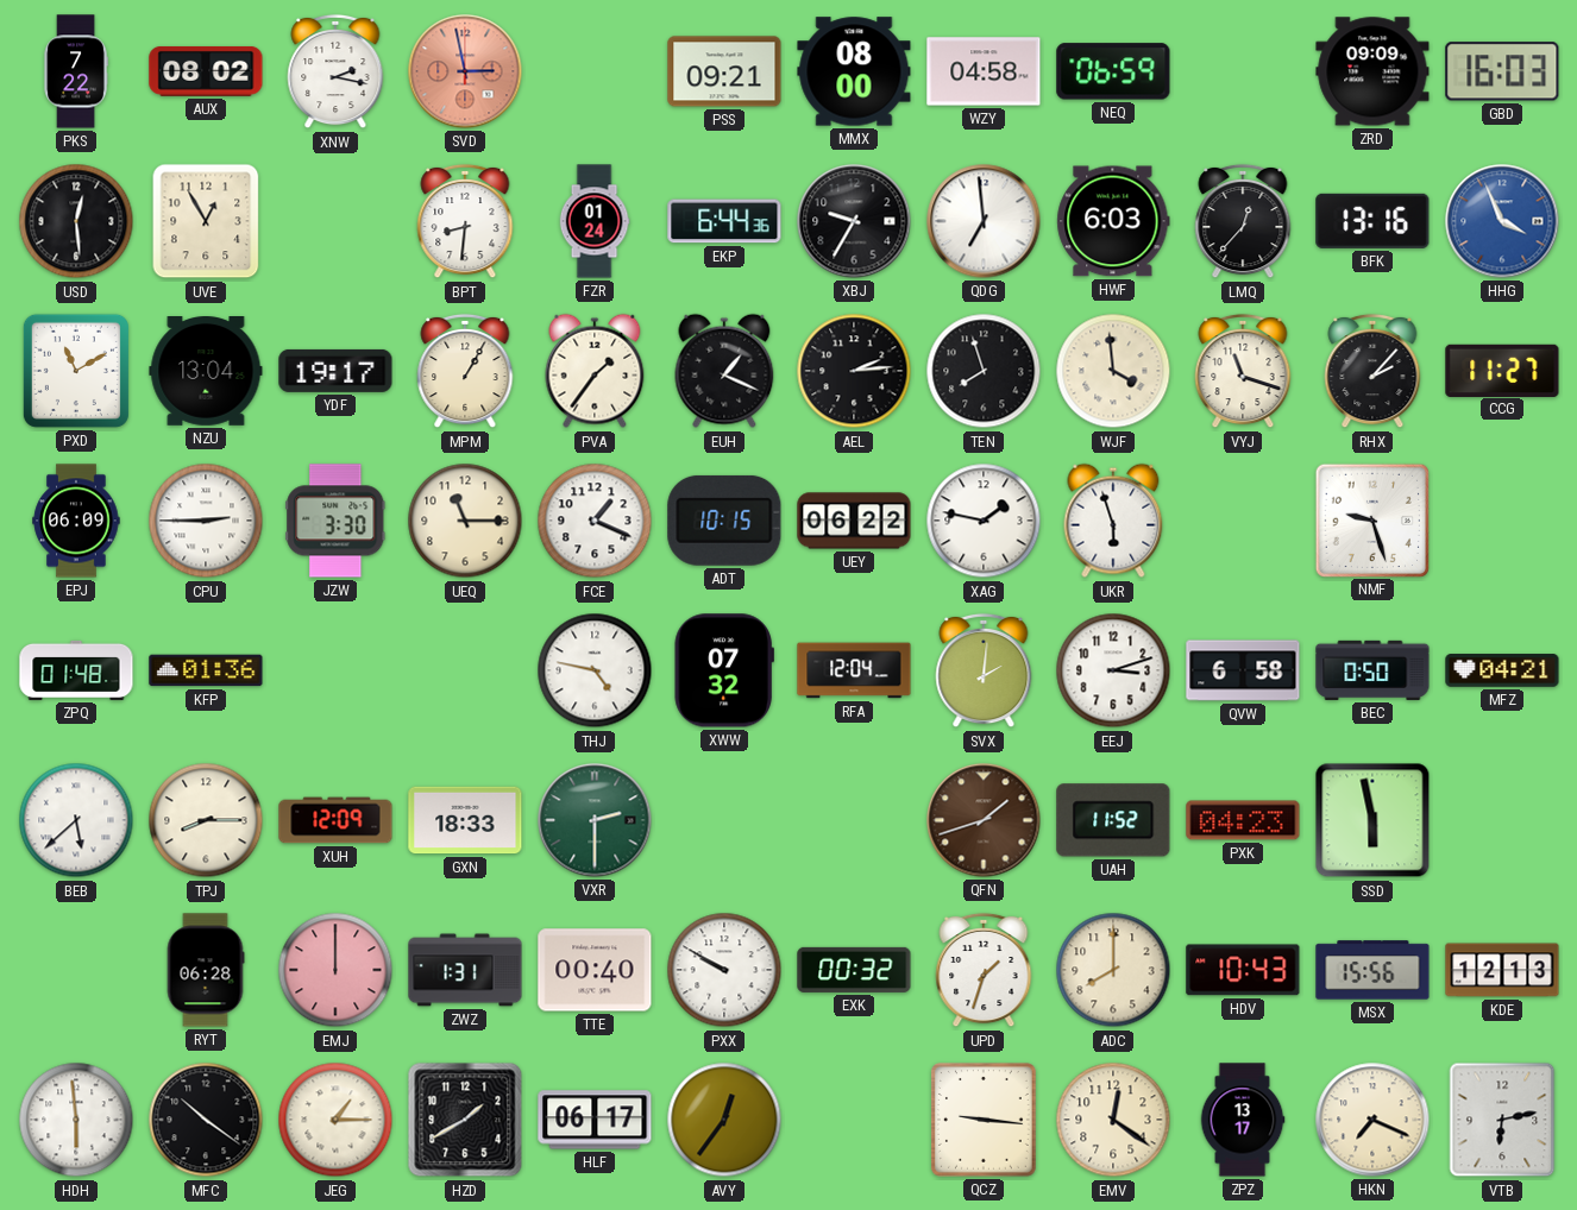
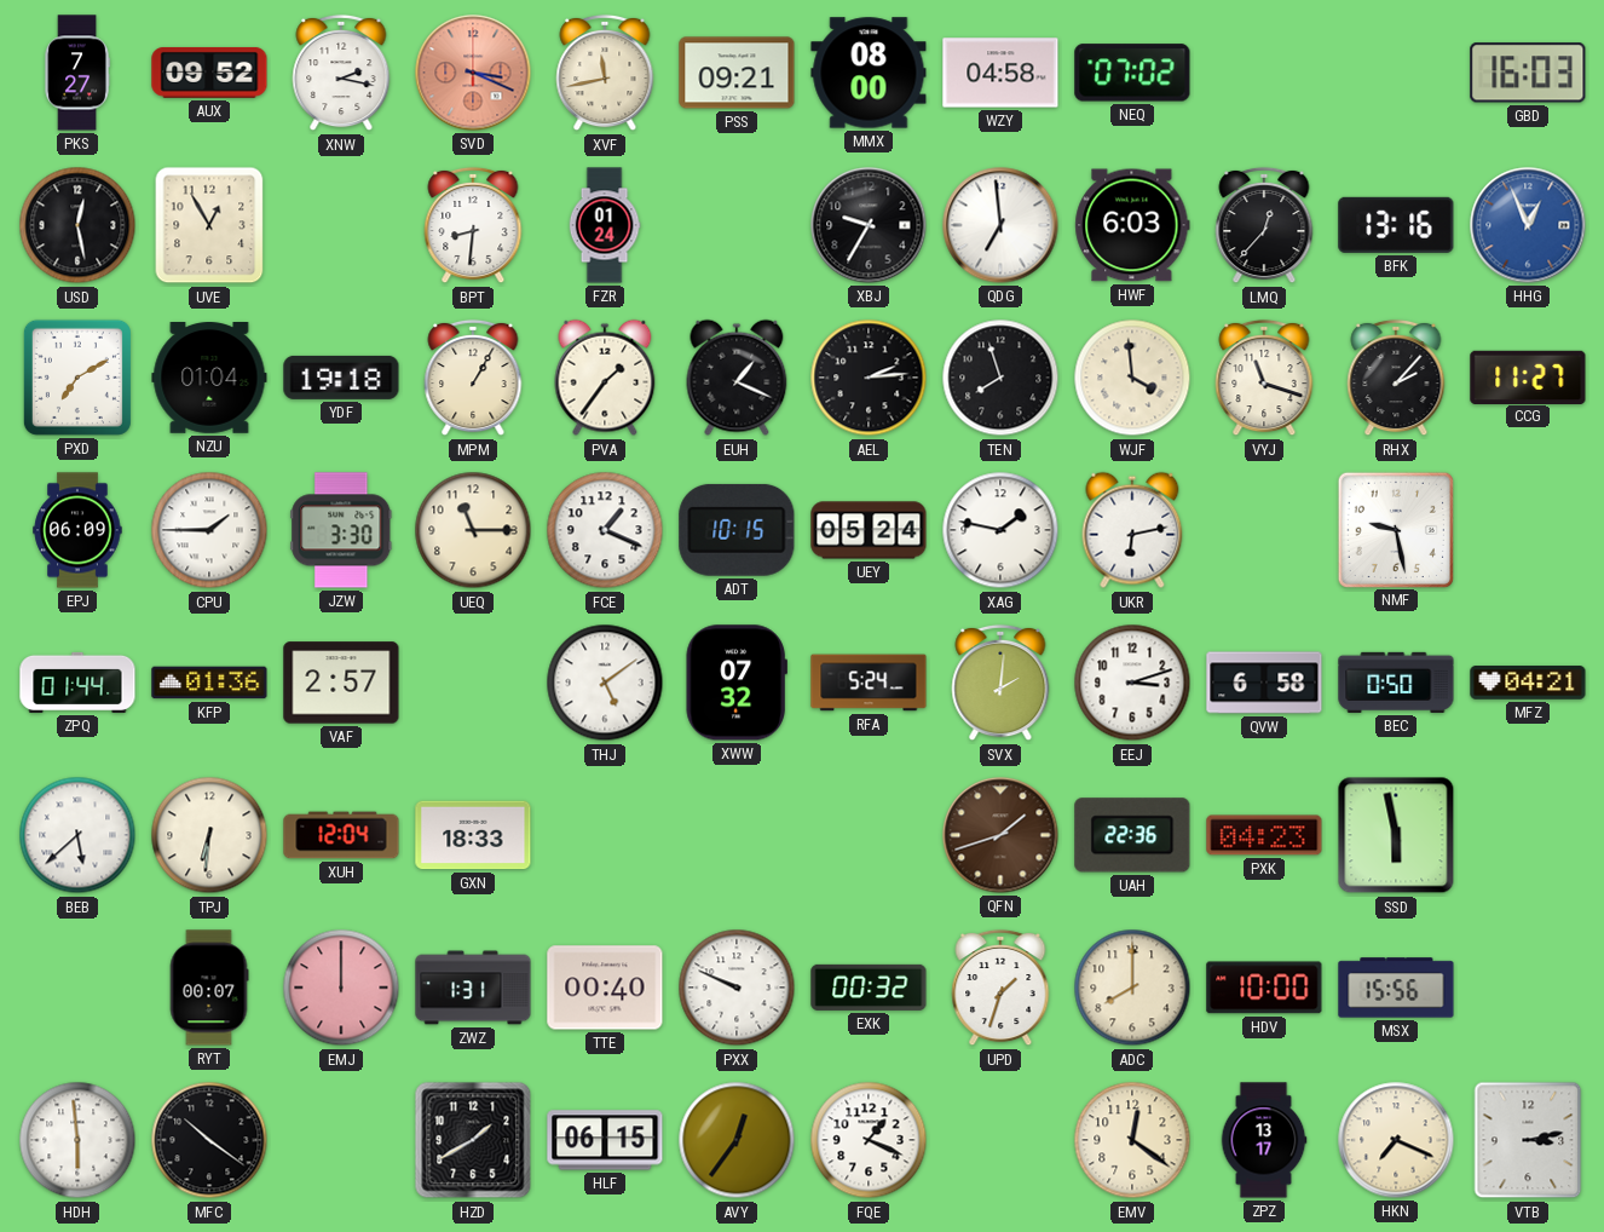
PKS: 7:22 -> 7:27
AUX: 08:02 -> 09:52
SVD: 2:58 -> 3:19
XVF: none -> 11:43
NEQ: 06:59 -> 07:02
ZRD: 09:09 -> none
USD: 12:29 -> 12:28
EKP: 6:44 -> none
HHG: 3:56 -> 12:56
PXD: 11:10 -> 7:10
NZU: 13:04 -> 01:04
YDF: 19:17 -> 19:18
CPU: 2:45 -> 1:45
UEY: 06:22 -> 05:24
UKR: 5:57 -> 6:13
NMF: 9:27 -> 9:28
ZPQ: 01:48 -> 01:44
VAF: none -> 2:57
THJ: 4:47 -> 5:09
RFA: 12:04 -> 5:24
TPJ: 8:15 -> 6:31
XUH: 12:09 -> 12:04
VXR: 2:30 -> none
UAH: 11:52 -> 22:36
RYT: 06:28 -> 00:07
PXX: 9:50 -> 9:49
HDV: 10:43 -> 10:00
KDE: 12:13 -> none
JEG: 1:15 -> none
HLF: 06:17 -> 06:15
FQE: none -> 1:19
QCZ: 9:16 -> none
VTB: 6:13 -> 3:13
